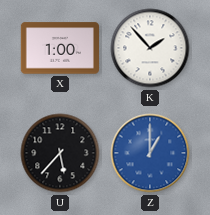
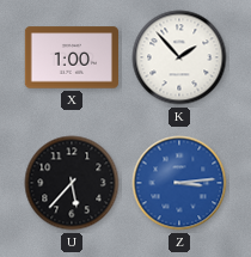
Z: 1:00 -> 3:14
